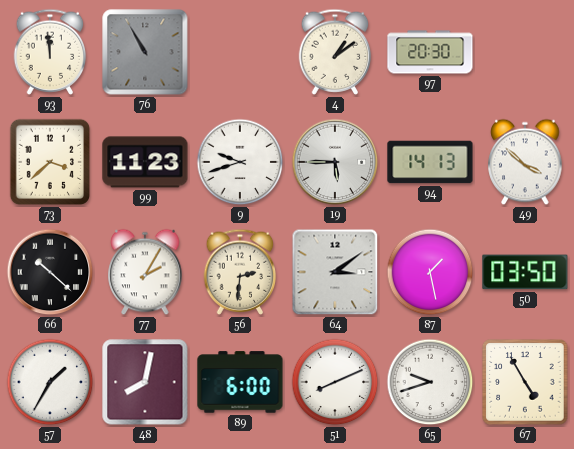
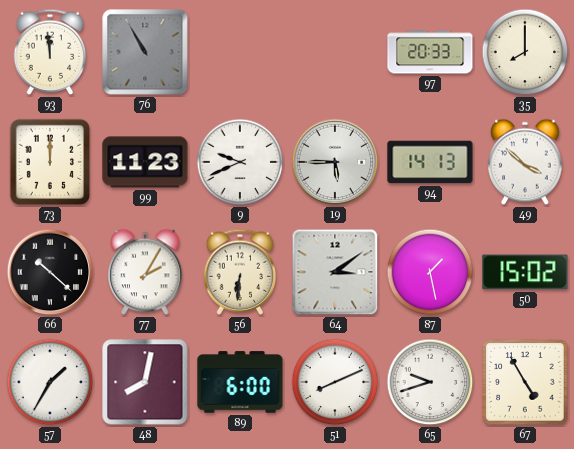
4: 1:09 -> none
97: 20:30 -> 20:33
35: none -> 8:00
73: 3:38 -> 12:00
9: 9:42 -> 9:41
56: 2:31 -> 6:31
50: 03:50 -> 15:02
